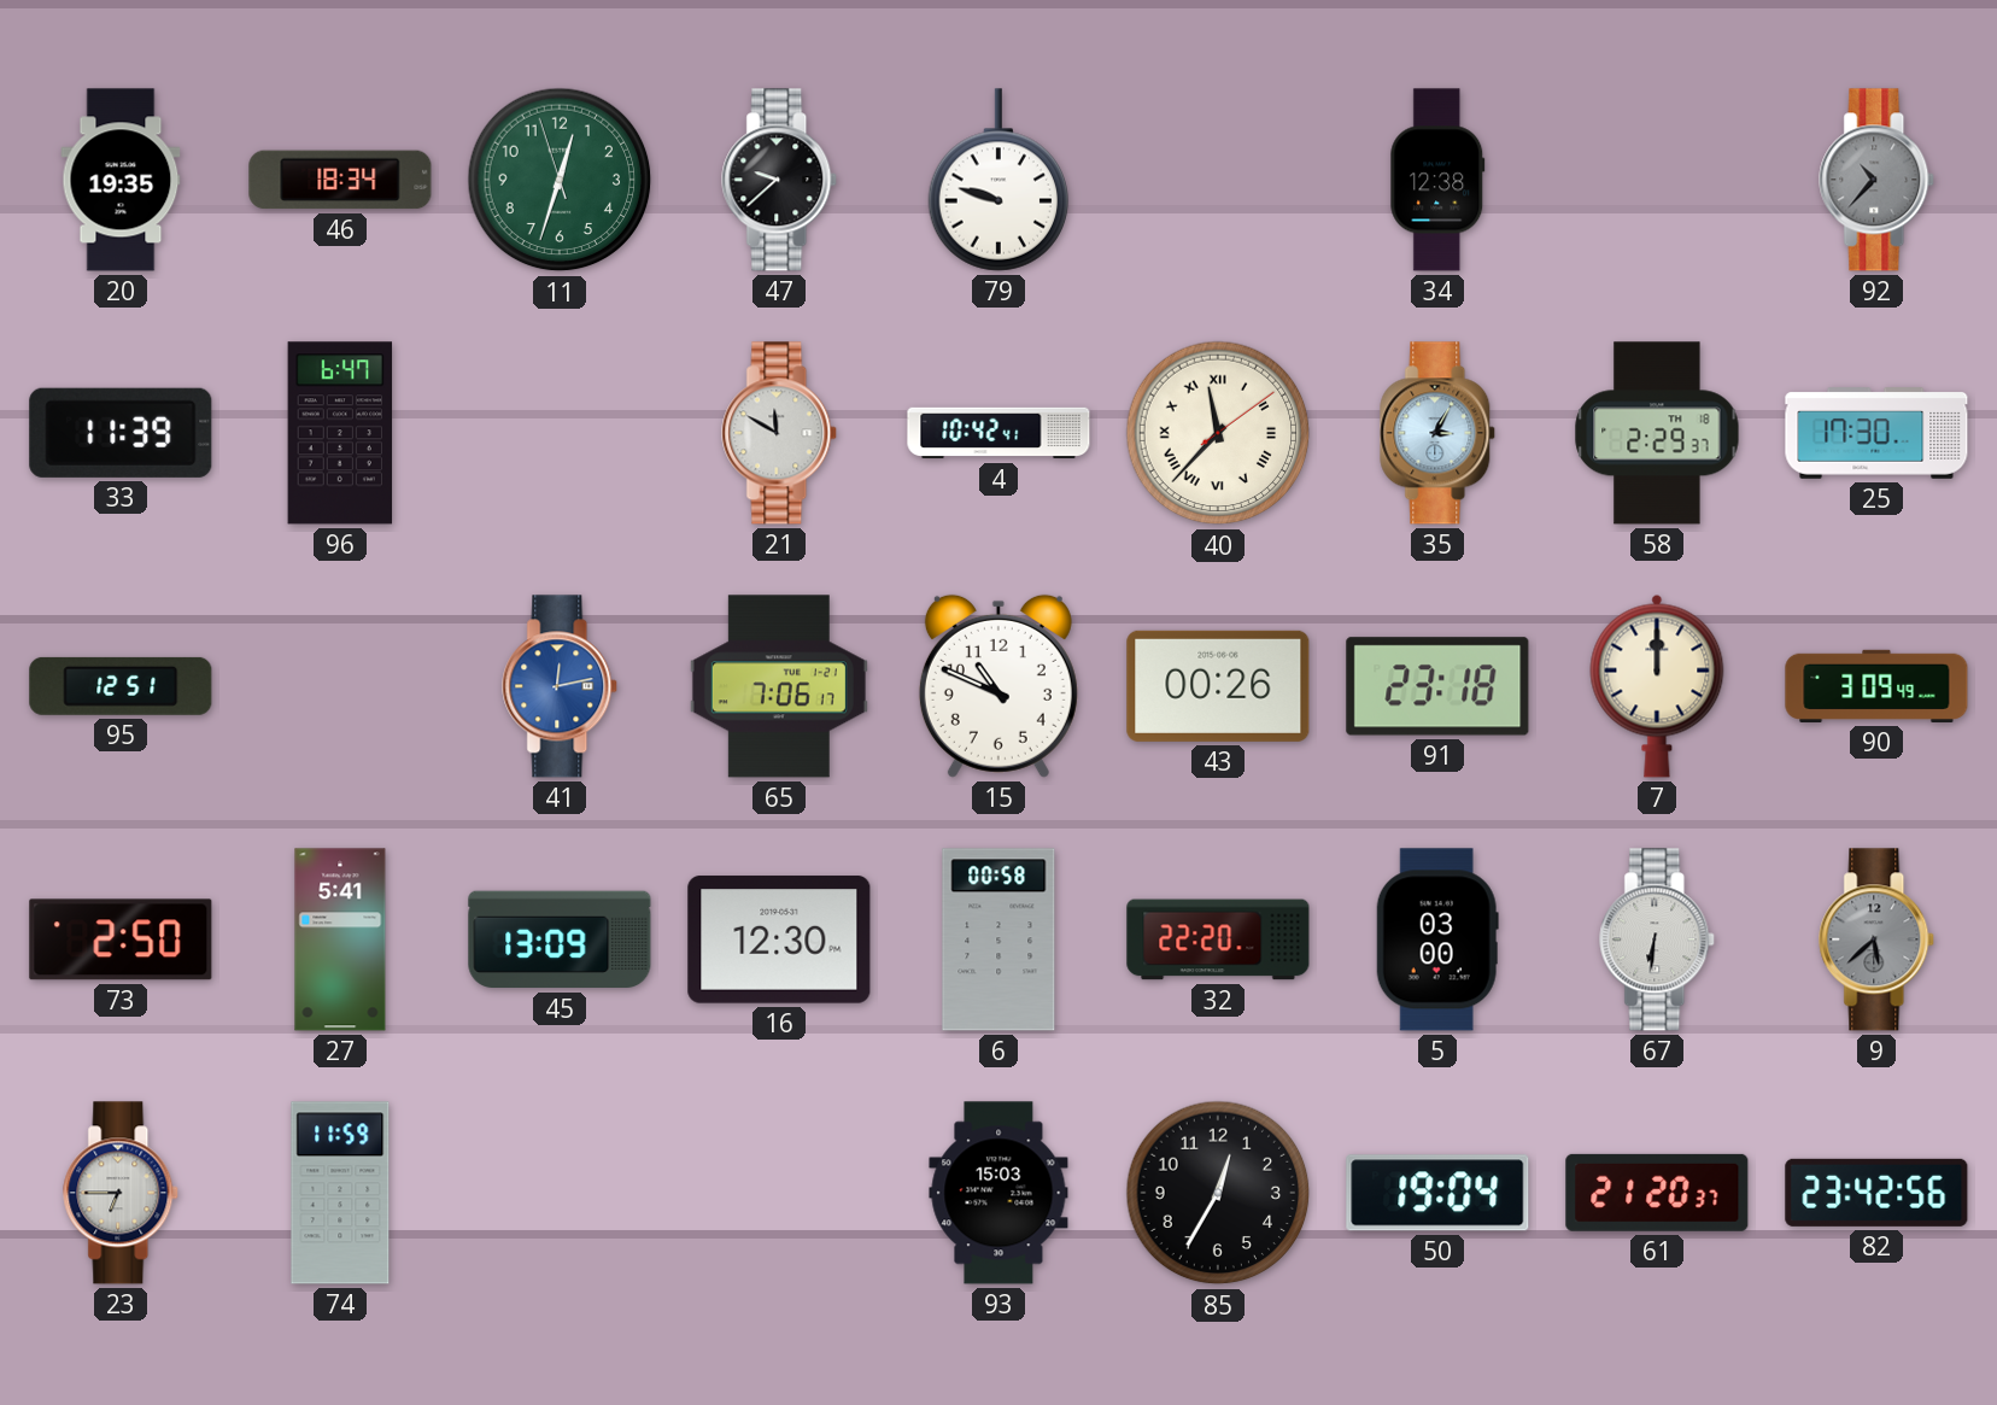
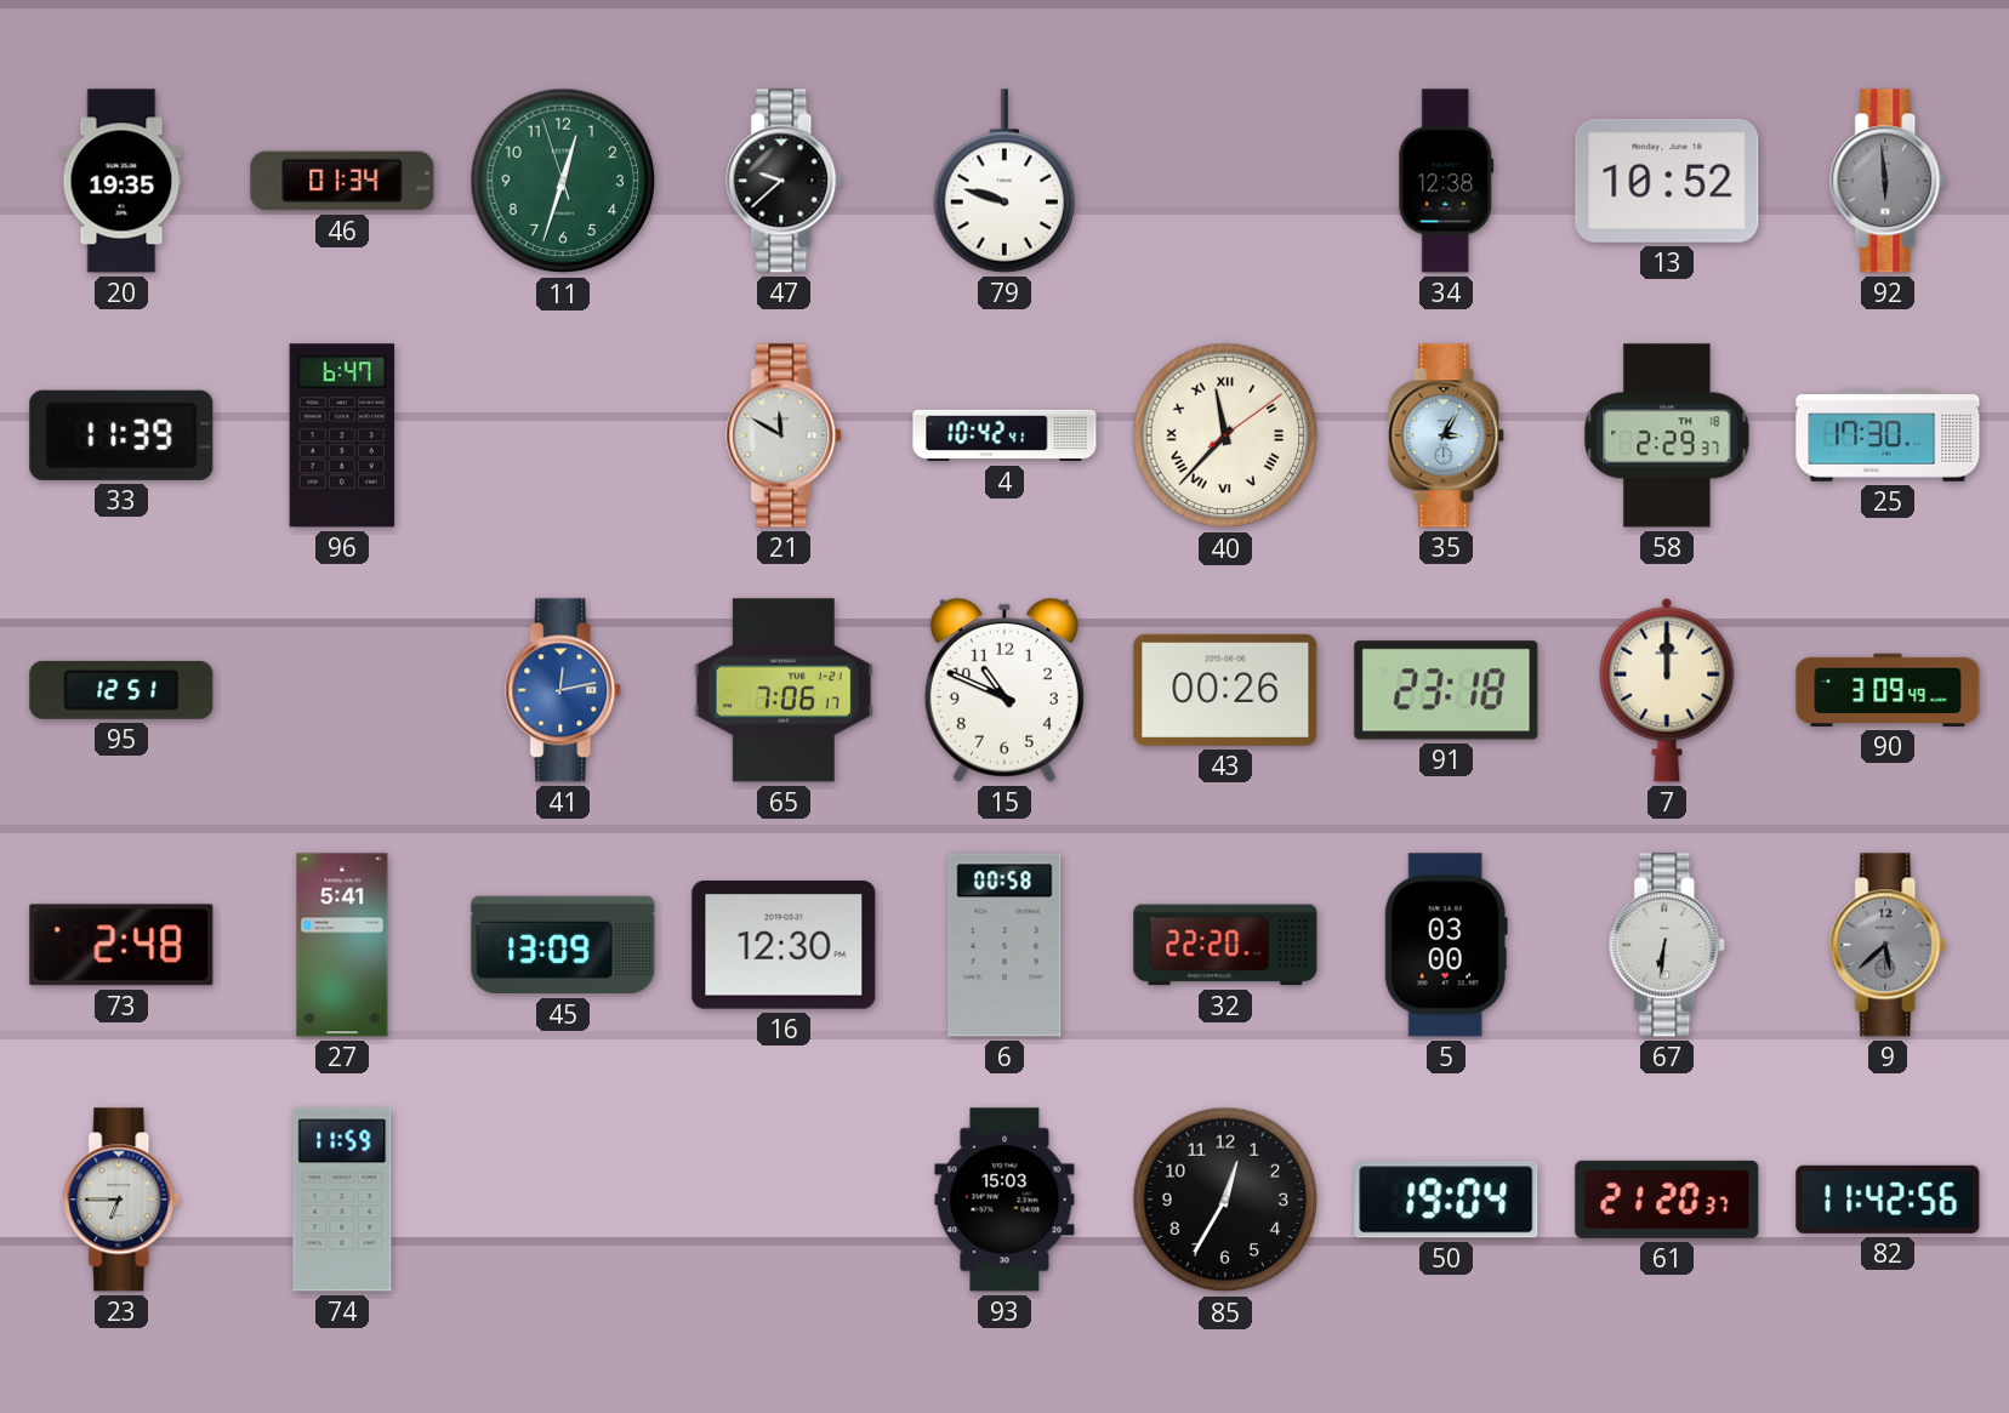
46: 18:34 -> 01:34
13: none -> 10:52
92: 10:37 -> 5:59
73: 2:50 -> 2:48
82: 23:42 -> 11:42
